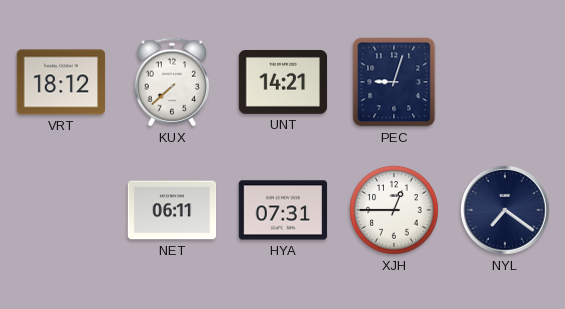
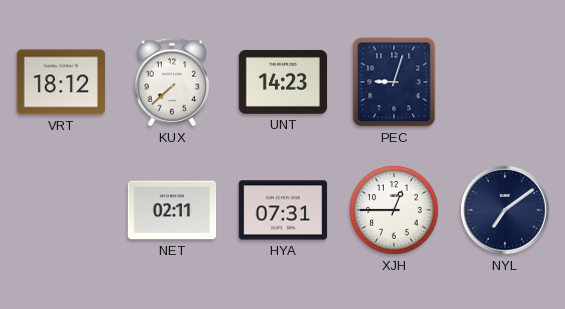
UNT: 14:21 -> 14:23
NET: 06:11 -> 02:11
NYL: 7:21 -> 7:09
